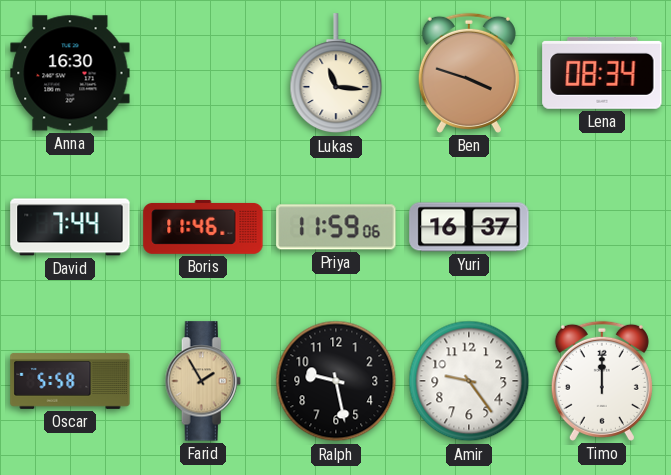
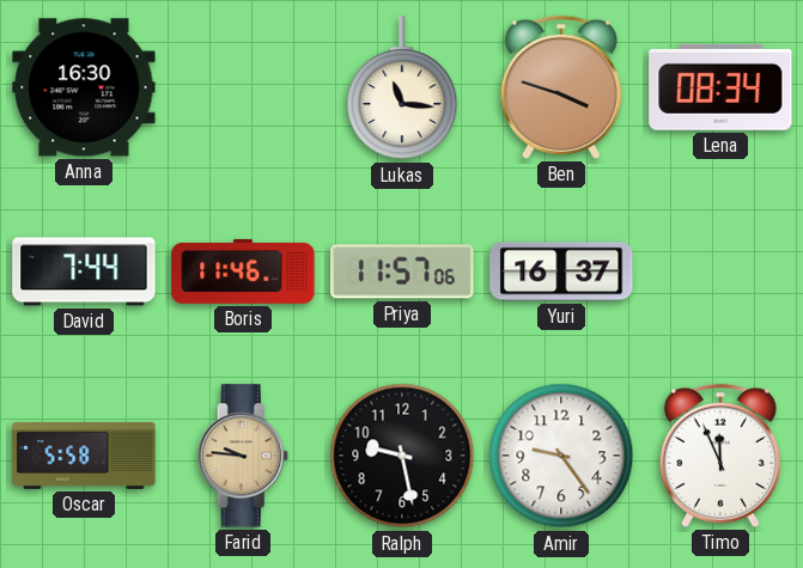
Priya: 11:59 -> 11:57
Farid: 1:55 -> 9:46
Timo: 12:00 -> 11:56
